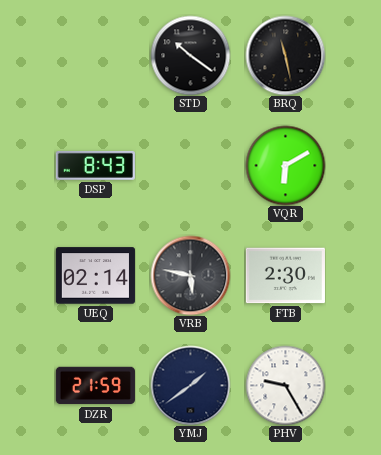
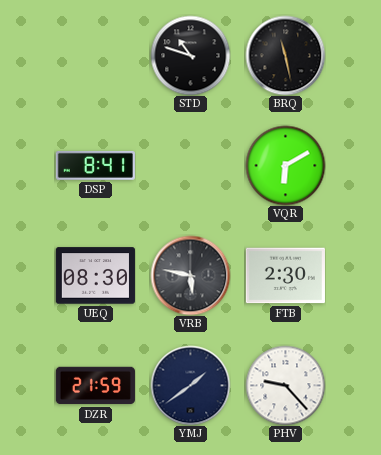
STD: 10:21 -> 10:48
DSP: 8:43 -> 8:41
UEQ: 02:14 -> 08:30
PHV: 9:25 -> 9:23
